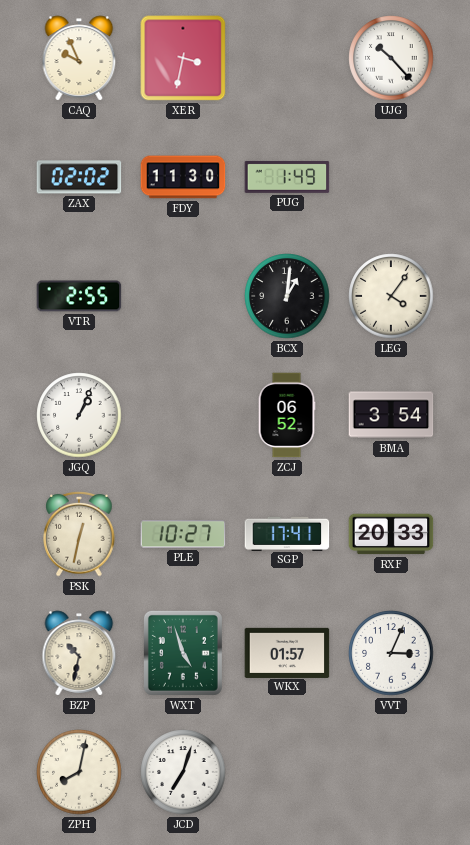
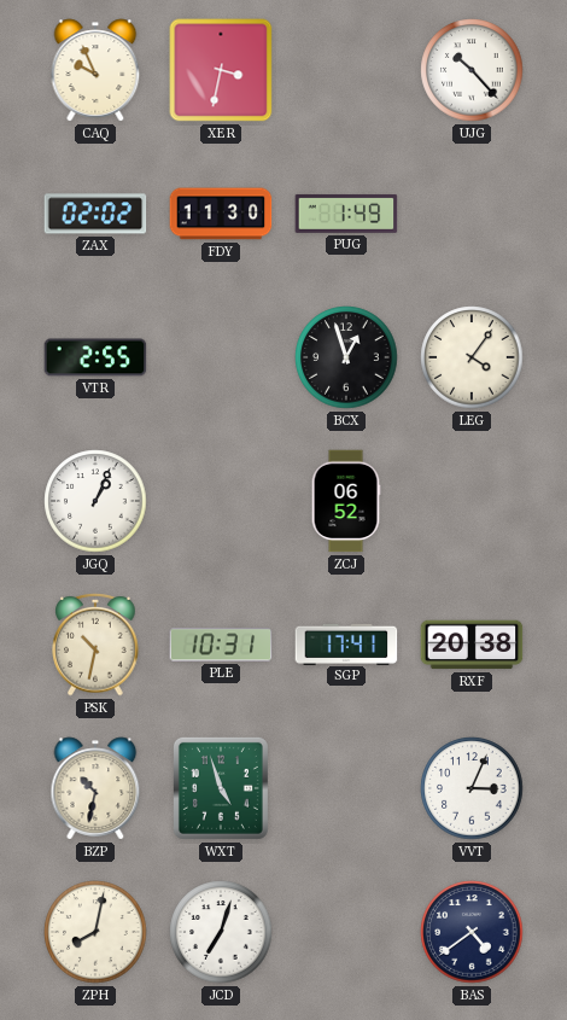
BCX: 1:01 -> 12:57
BMA: 3:54 -> none
PSK: 12:32 -> 10:32
PLE: 10:27 -> 10:31
RXF: 20:33 -> 20:38
WKX: 01:57 -> none
BAS: none -> 4:39
